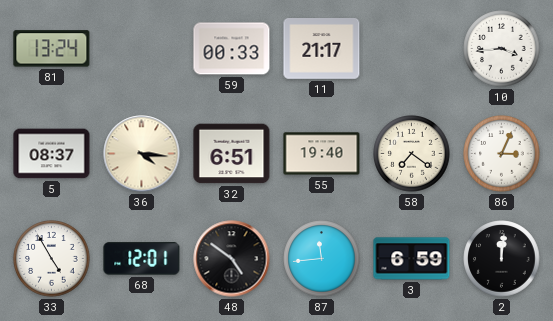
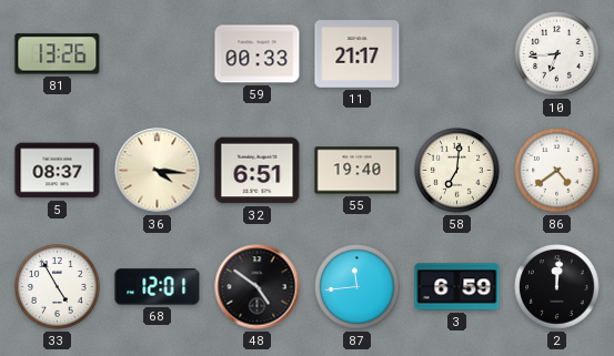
81: 13:24 -> 13:26
10: 3:44 -> 6:44
58: 7:21 -> 7:01
86: 3:04 -> 4:39
